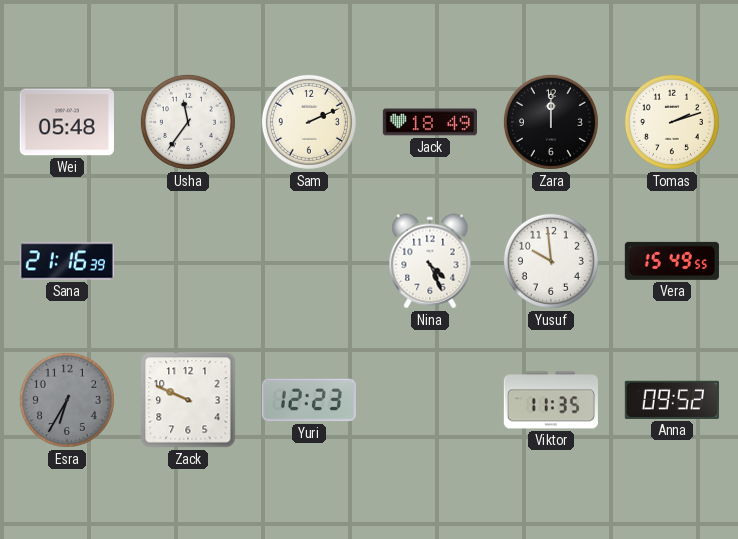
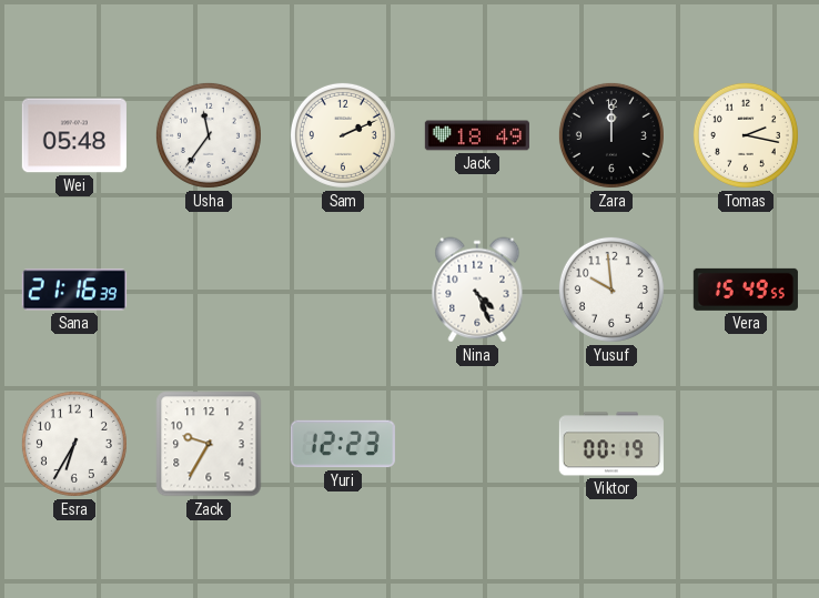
Tomas: 2:12 -> 2:17
Esra dial: grey -> white
Zack: 9:49 -> 9:35
Viktor: 11:35 -> 00:19
Anna: 09:52 -> none
